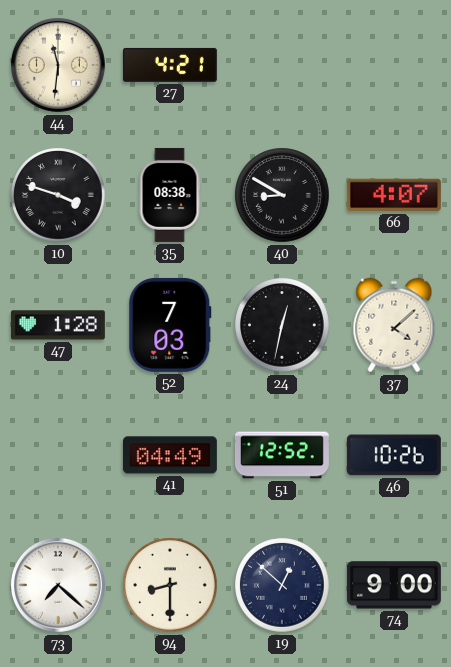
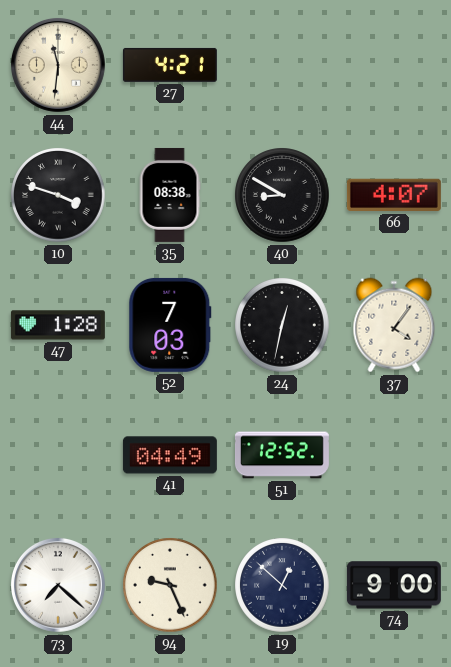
37: 4:08 -> 4:06
46: 10:26 -> none
94: 8:30 -> 9:26
